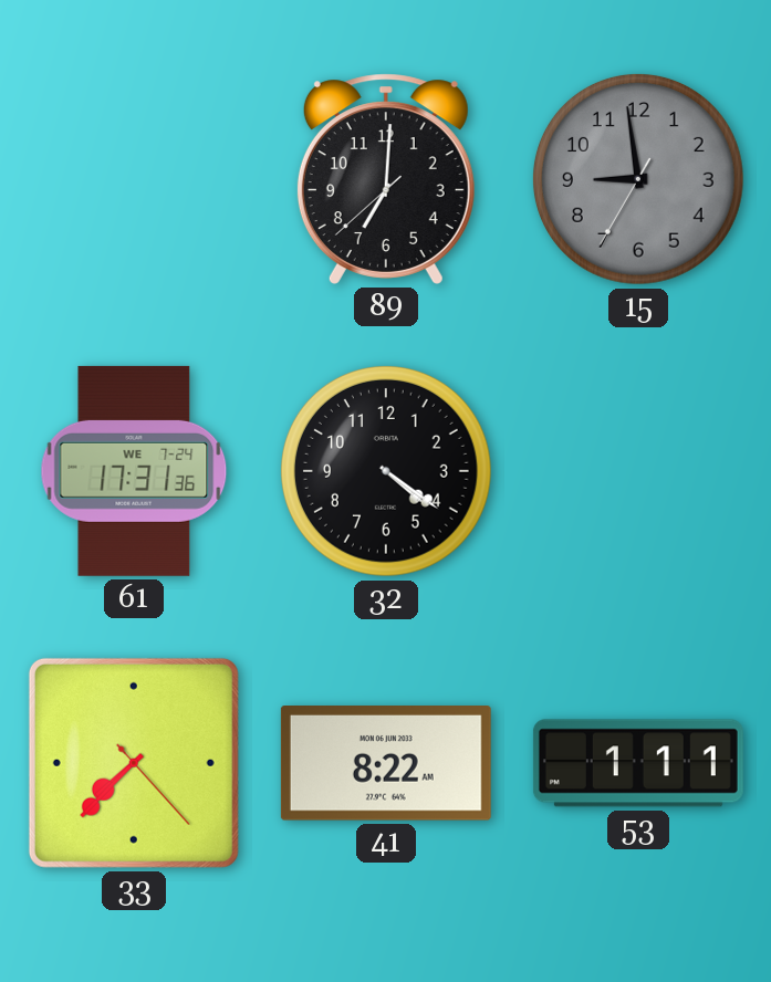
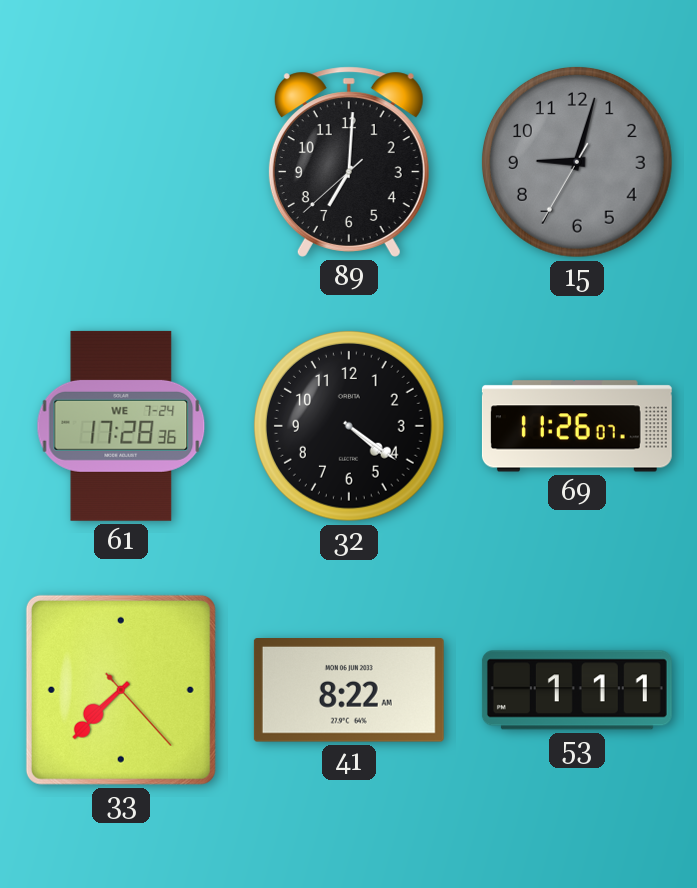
15: 8:58 -> 9:02
61: 17:31 -> 17:28
69: none -> 11:26
